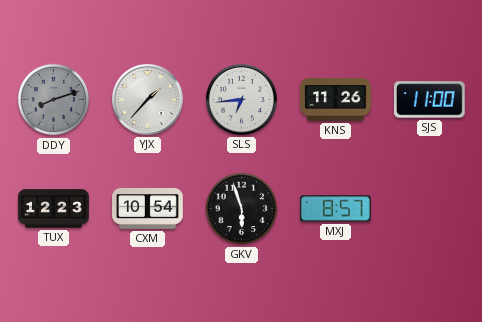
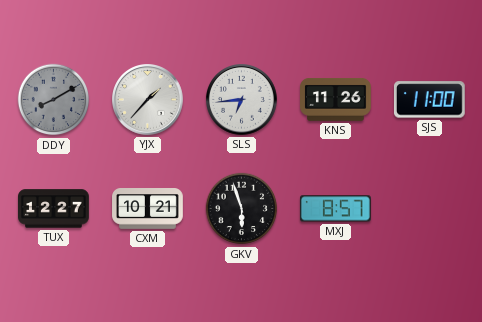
DDY: 8:12 -> 8:10
TUX: 12:23 -> 12:27
CXM: 10:54 -> 10:21
